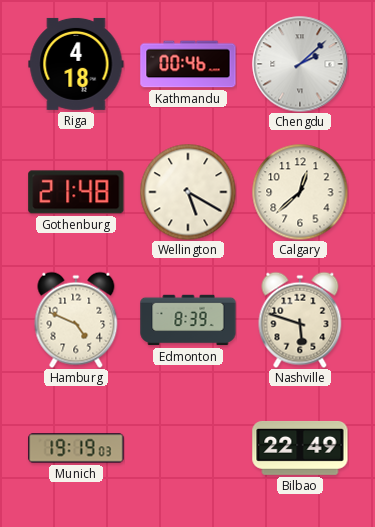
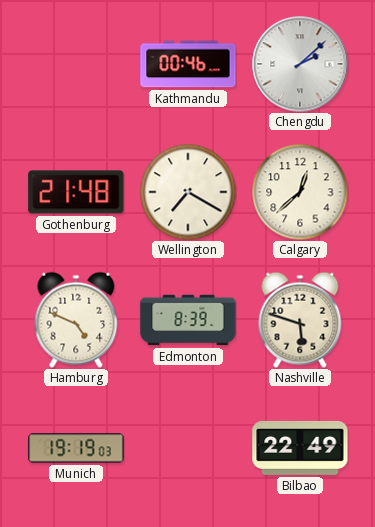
Riga: 4:18 -> none
Wellington: 5:20 -> 7:20
